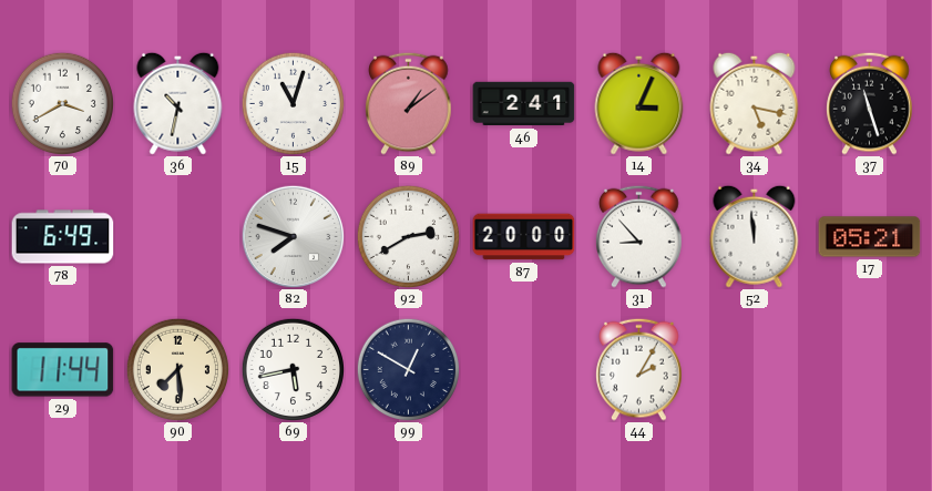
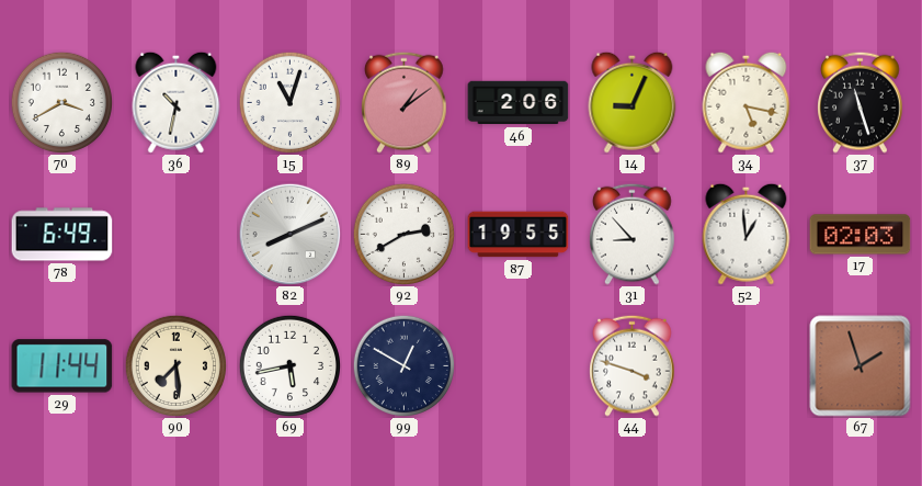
46: 2:41 -> 2:06
14: 3:04 -> 9:04
82: 7:48 -> 8:11
87: 20:00 -> 19:55
52: 11:59 -> 12:59
17: 05:21 -> 02:03
44: 2:05 -> 3:48
67: none -> 1:57
